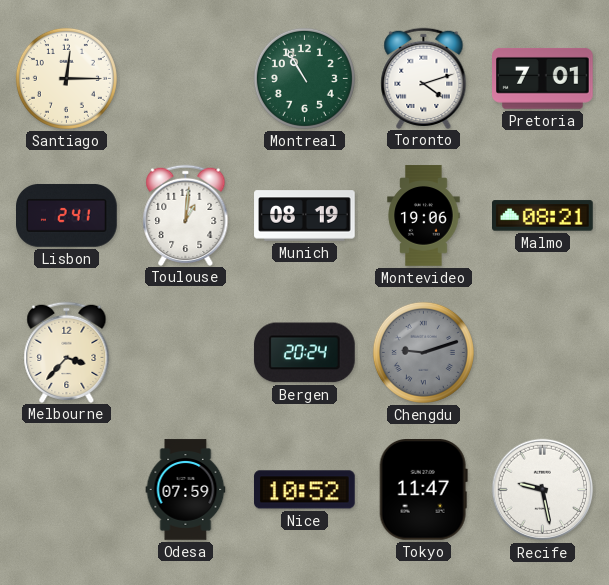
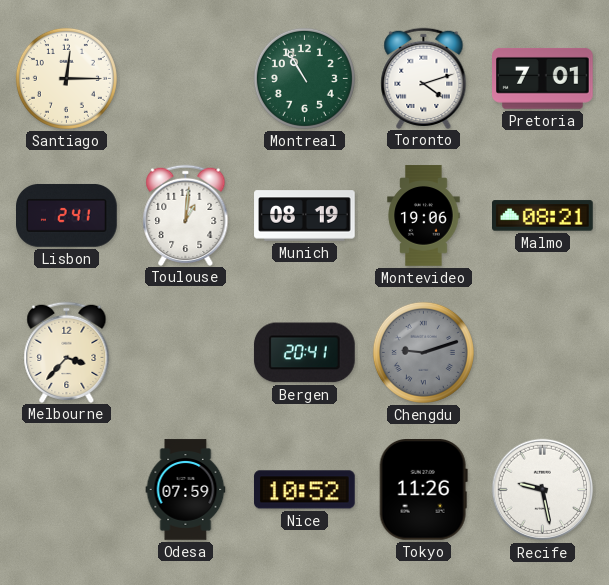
Bergen: 20:24 -> 20:41
Tokyo: 11:47 -> 11:26
